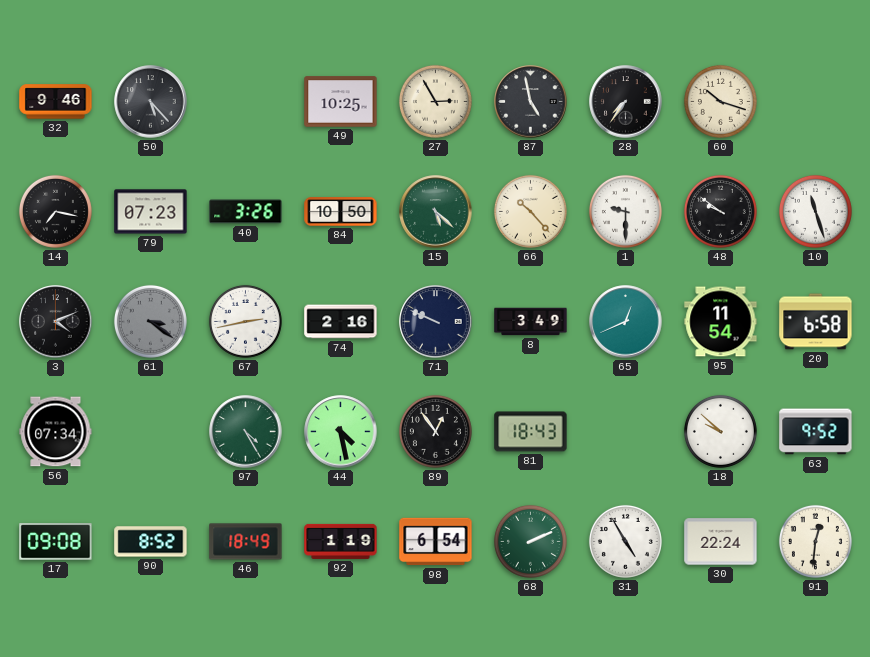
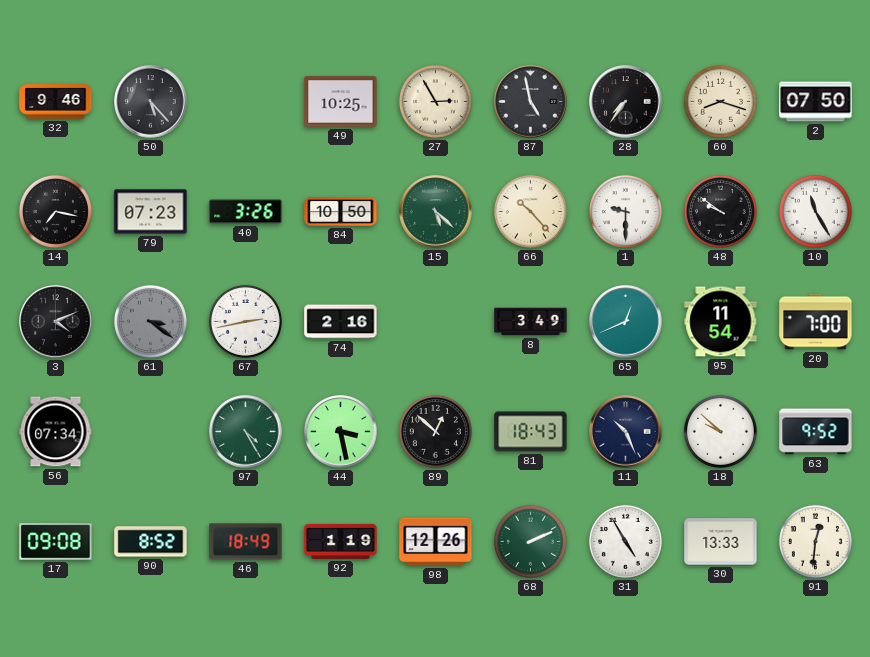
60: 10:18 -> 8:18
2: none -> 07:50
10: 11:27 -> 11:25
71: 9:49 -> none
20: 6:58 -> 7:00
44: 4:28 -> 3:28
89: 12:54 -> 12:52
11: none -> 10:26
98: 6:54 -> 12:26
30: 22:24 -> 13:33
